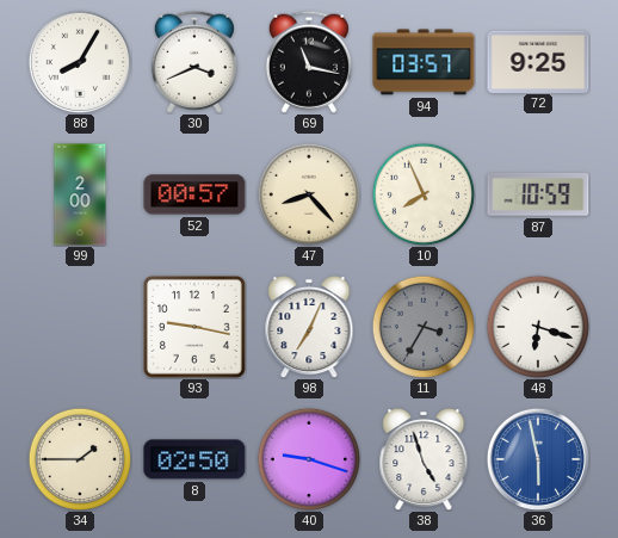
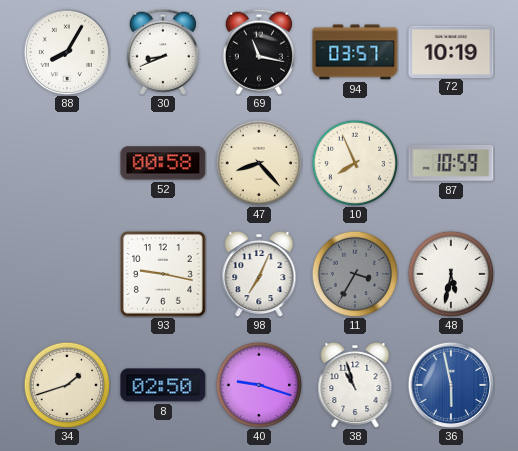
30: 3:41 -> 8:41
72: 9:25 -> 10:19
99: 2:00 -> none
52: 00:57 -> 00:58
48: 6:18 -> 5:32
34: 1:45 -> 1:42
38: 4:57 -> 10:57
